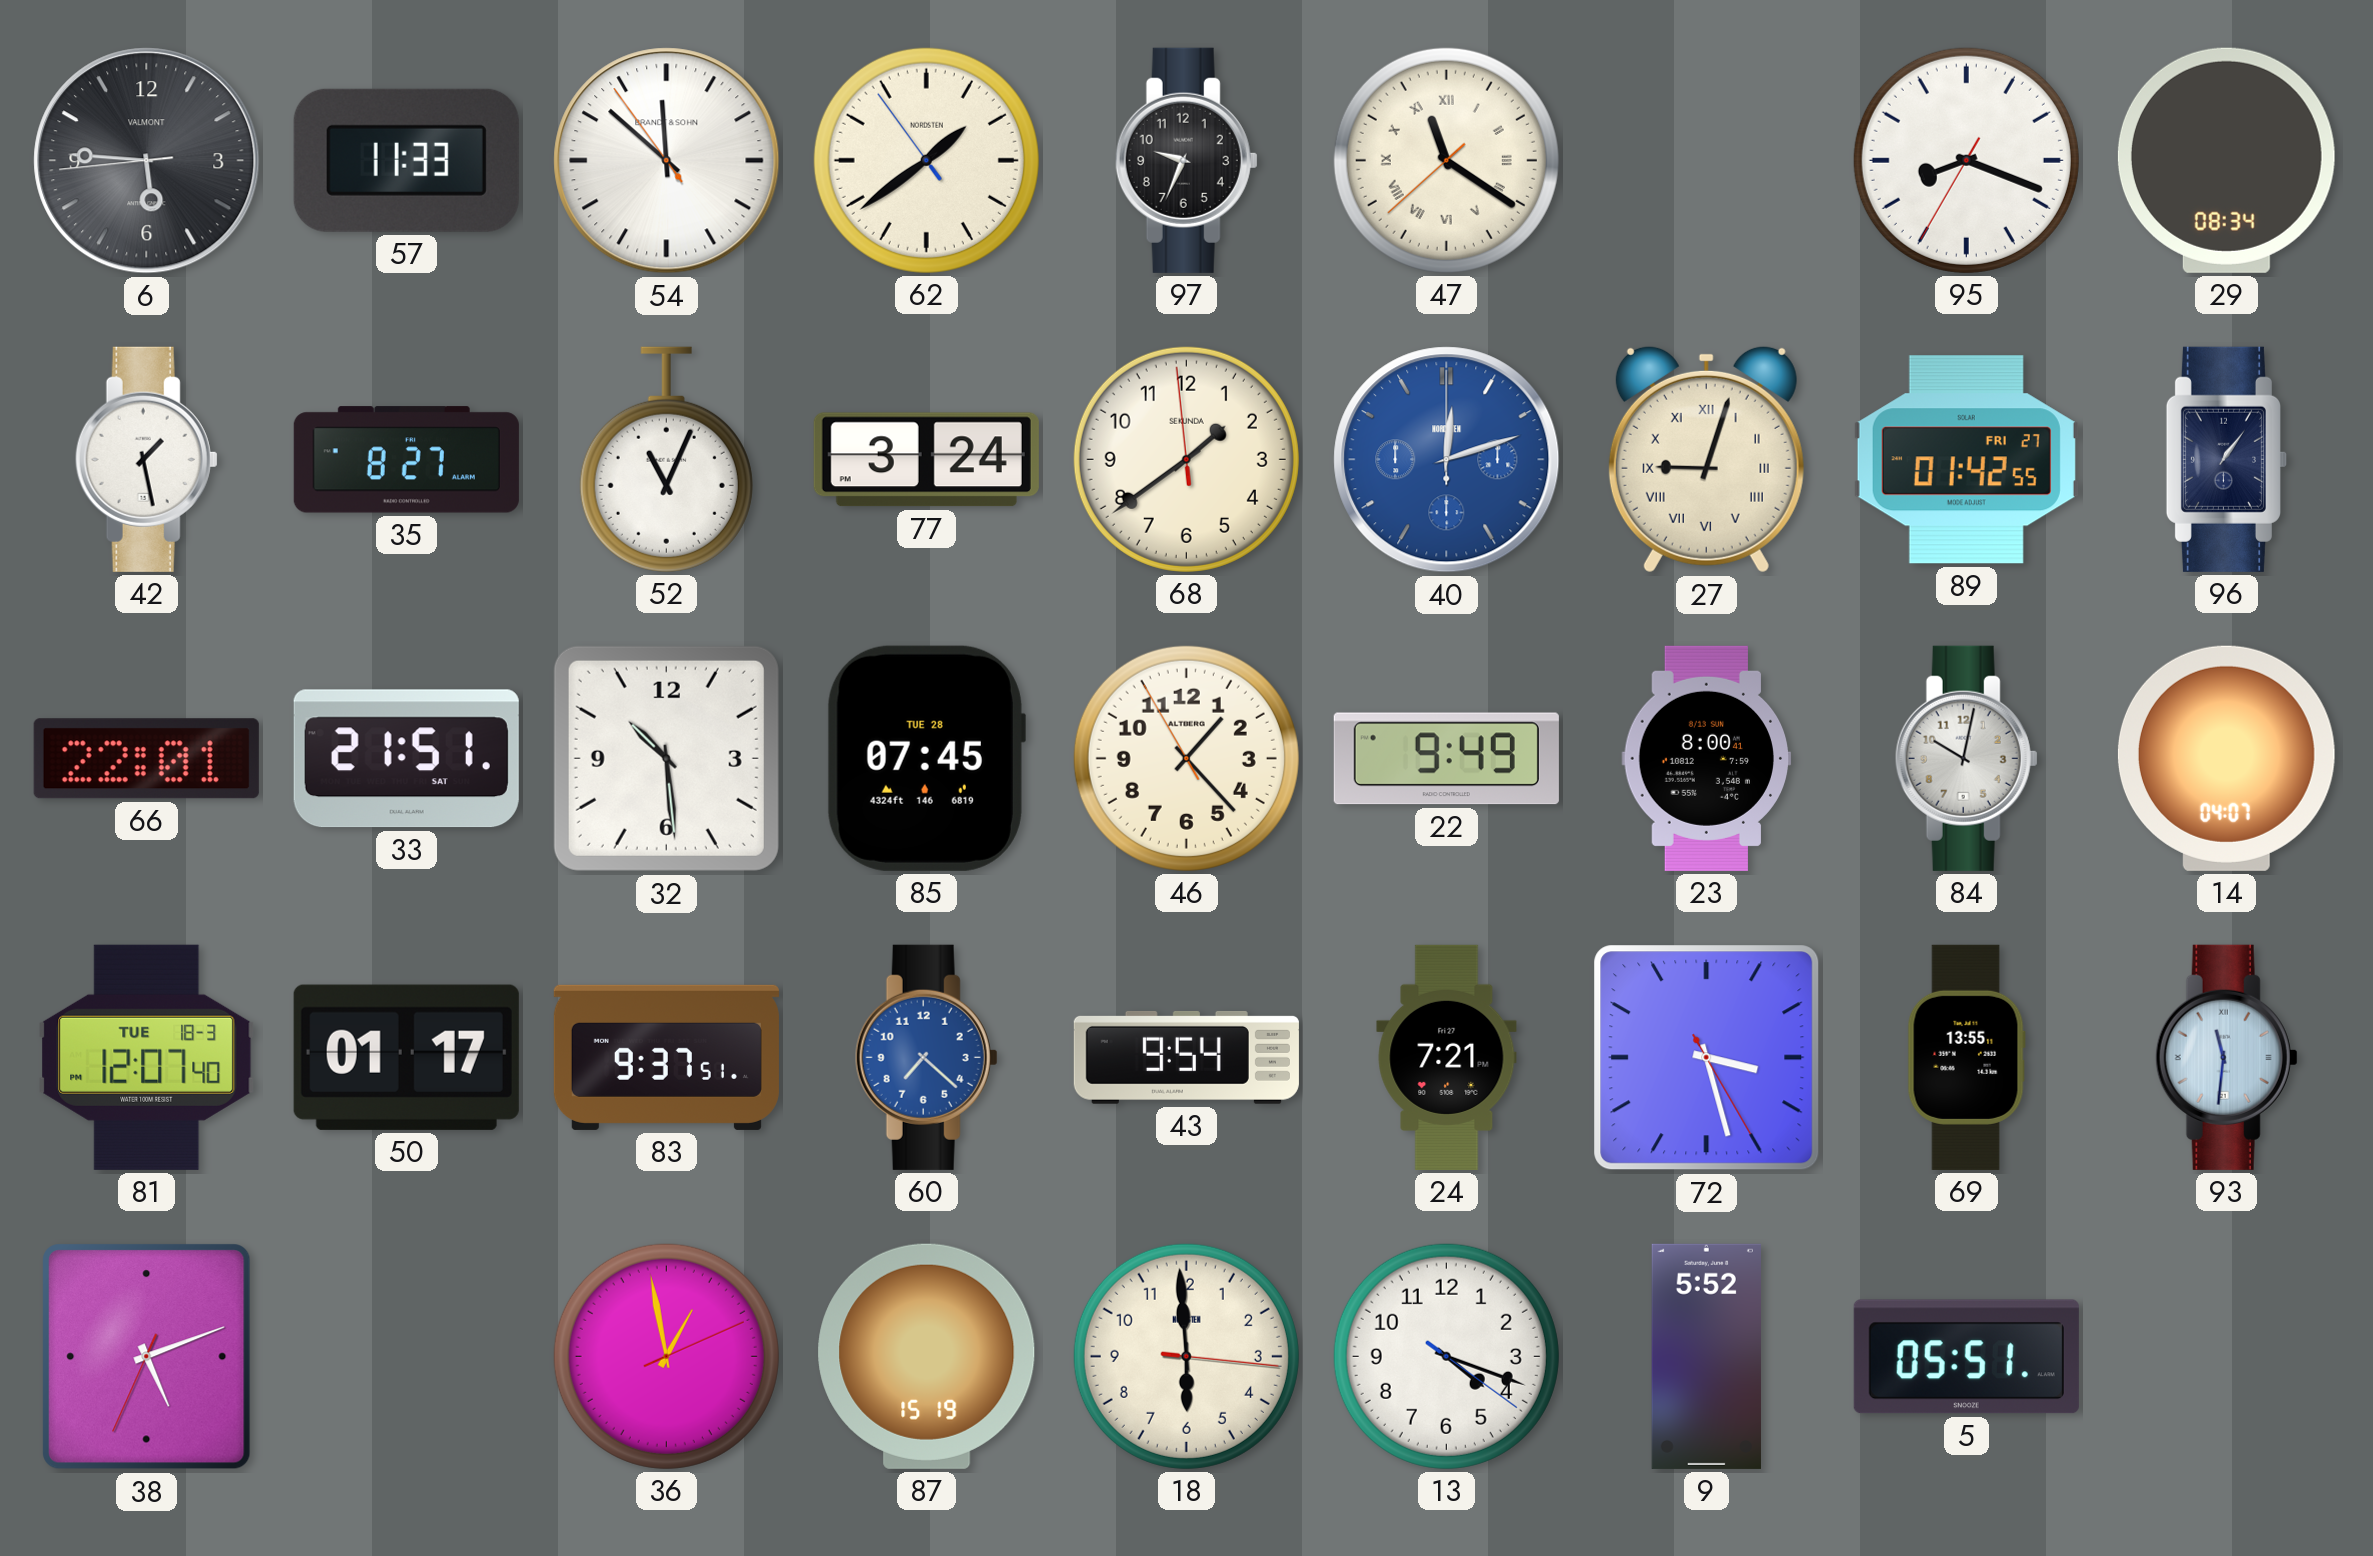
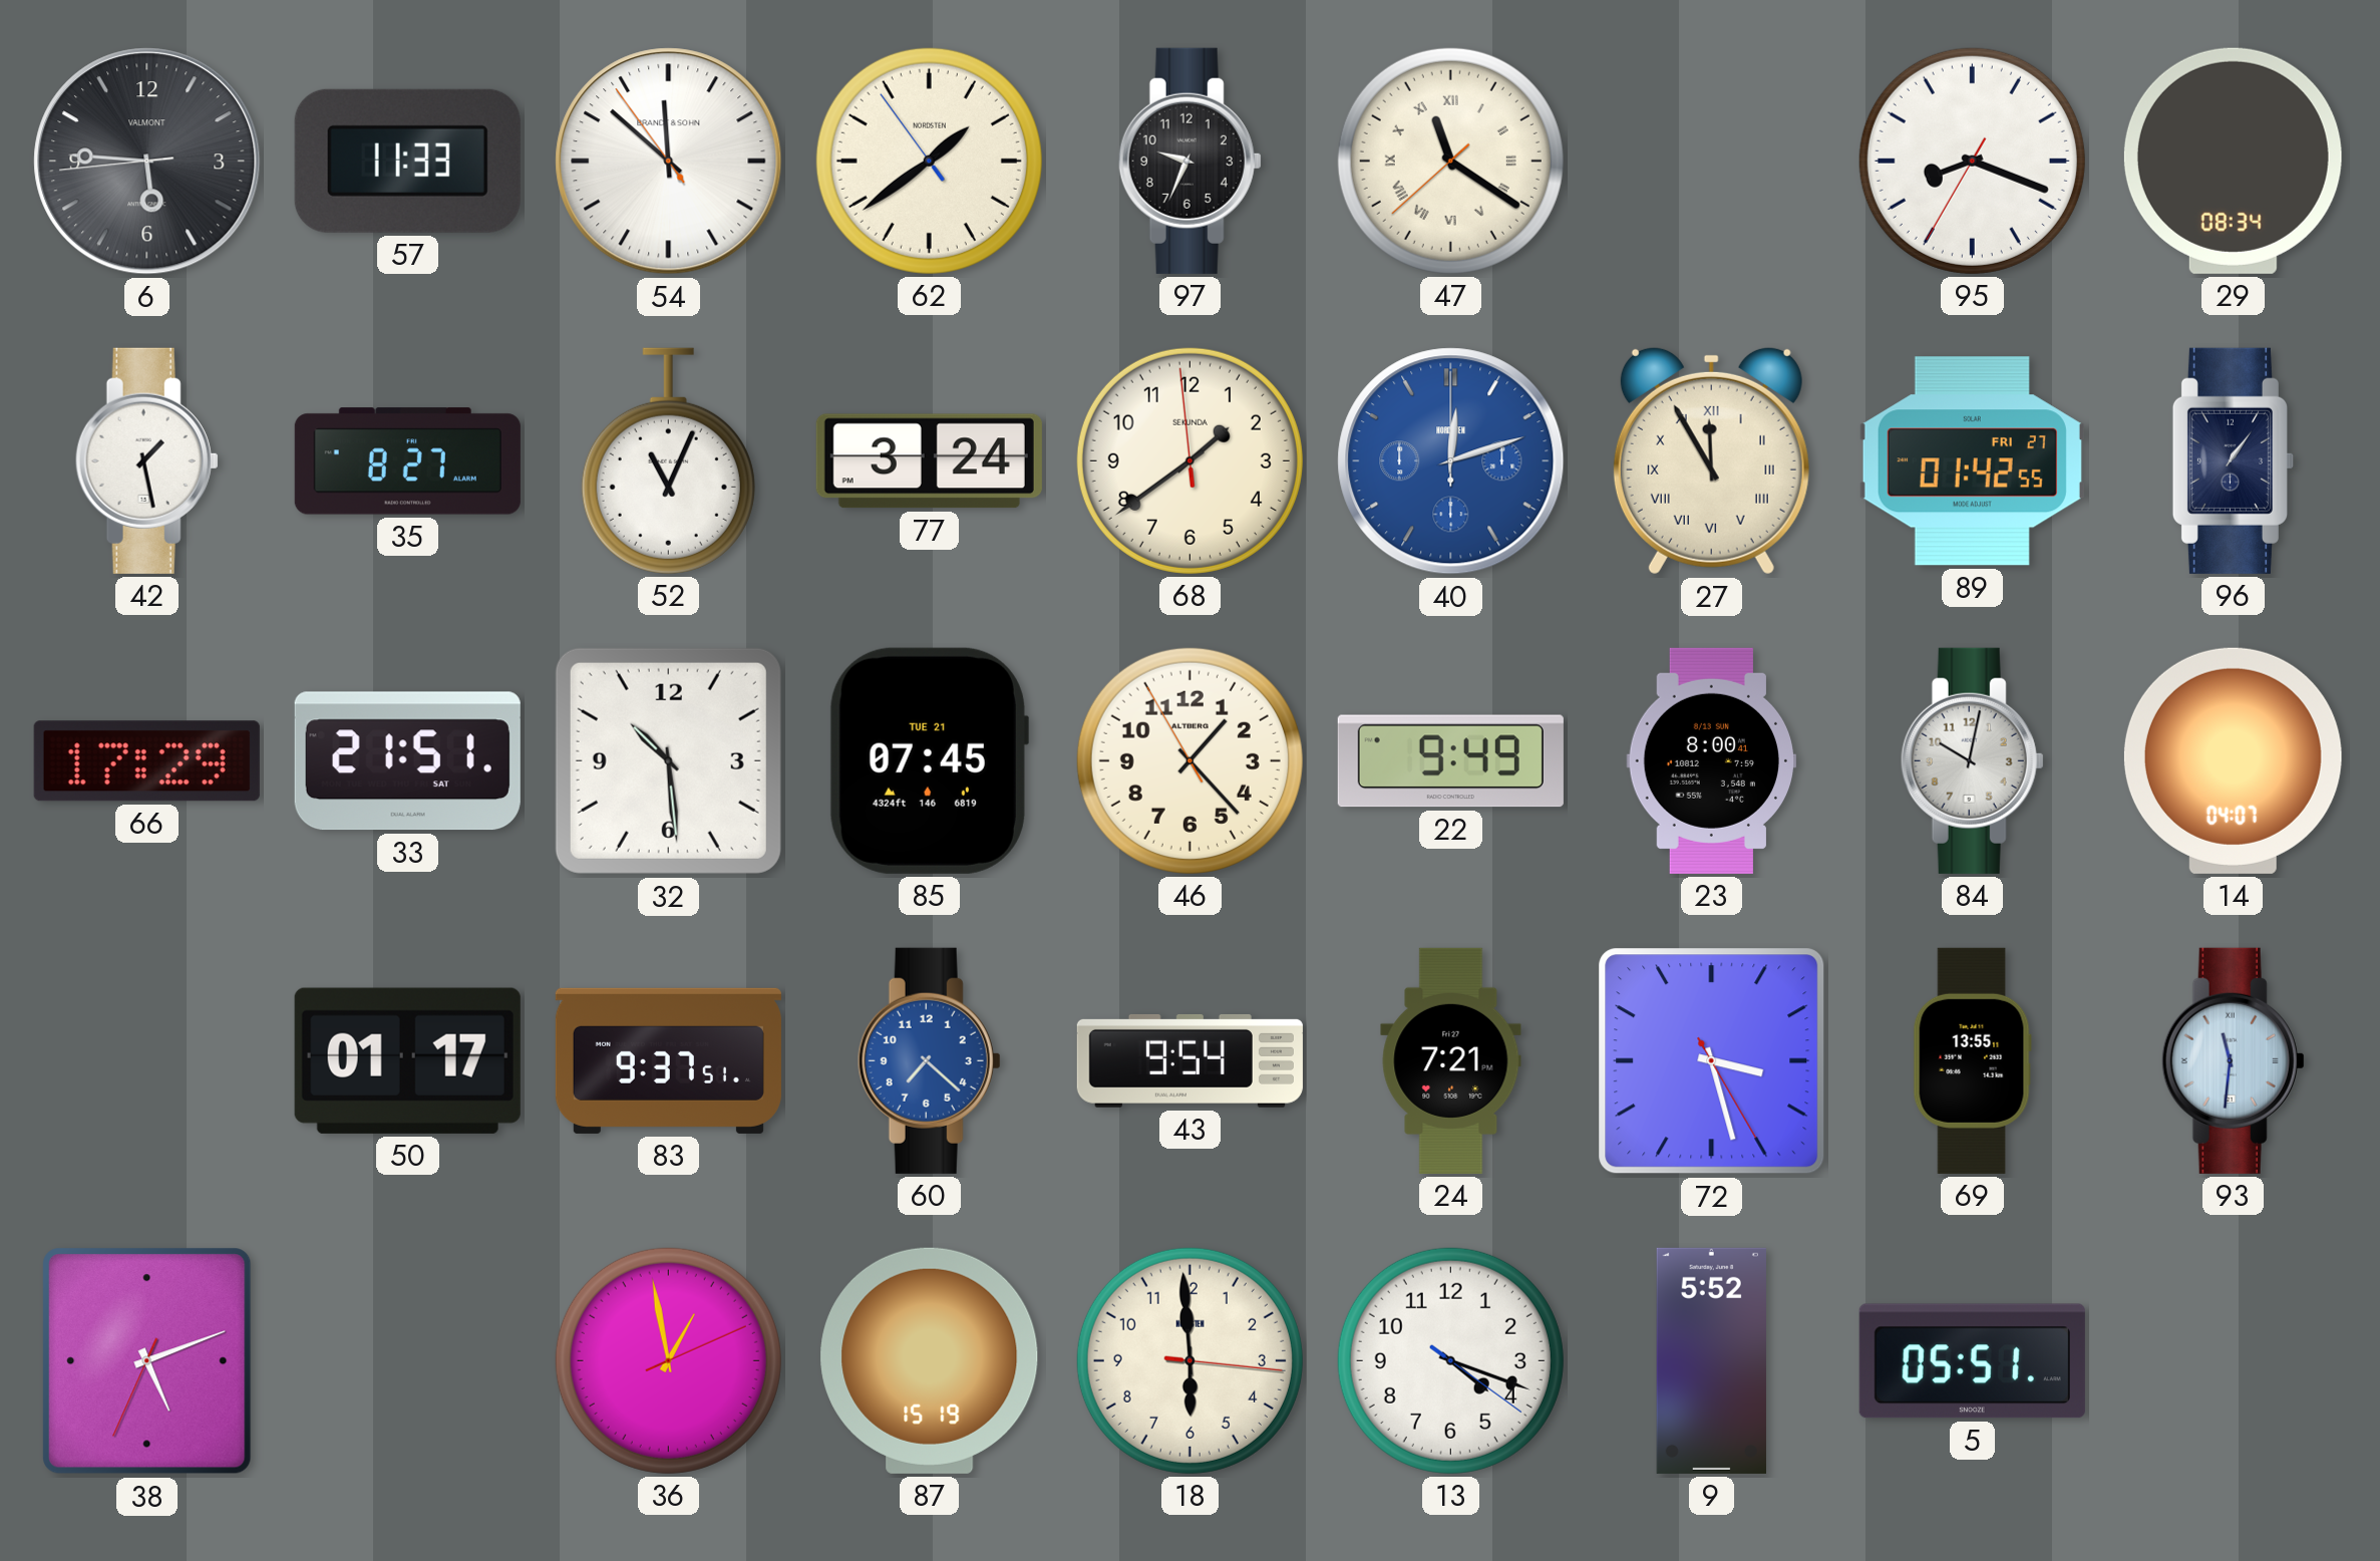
27: 9:03 -> 11:55
66: 22:01 -> 17:29
85 date: TUE 28 -> TUE 21
81: 12:07 -> none
